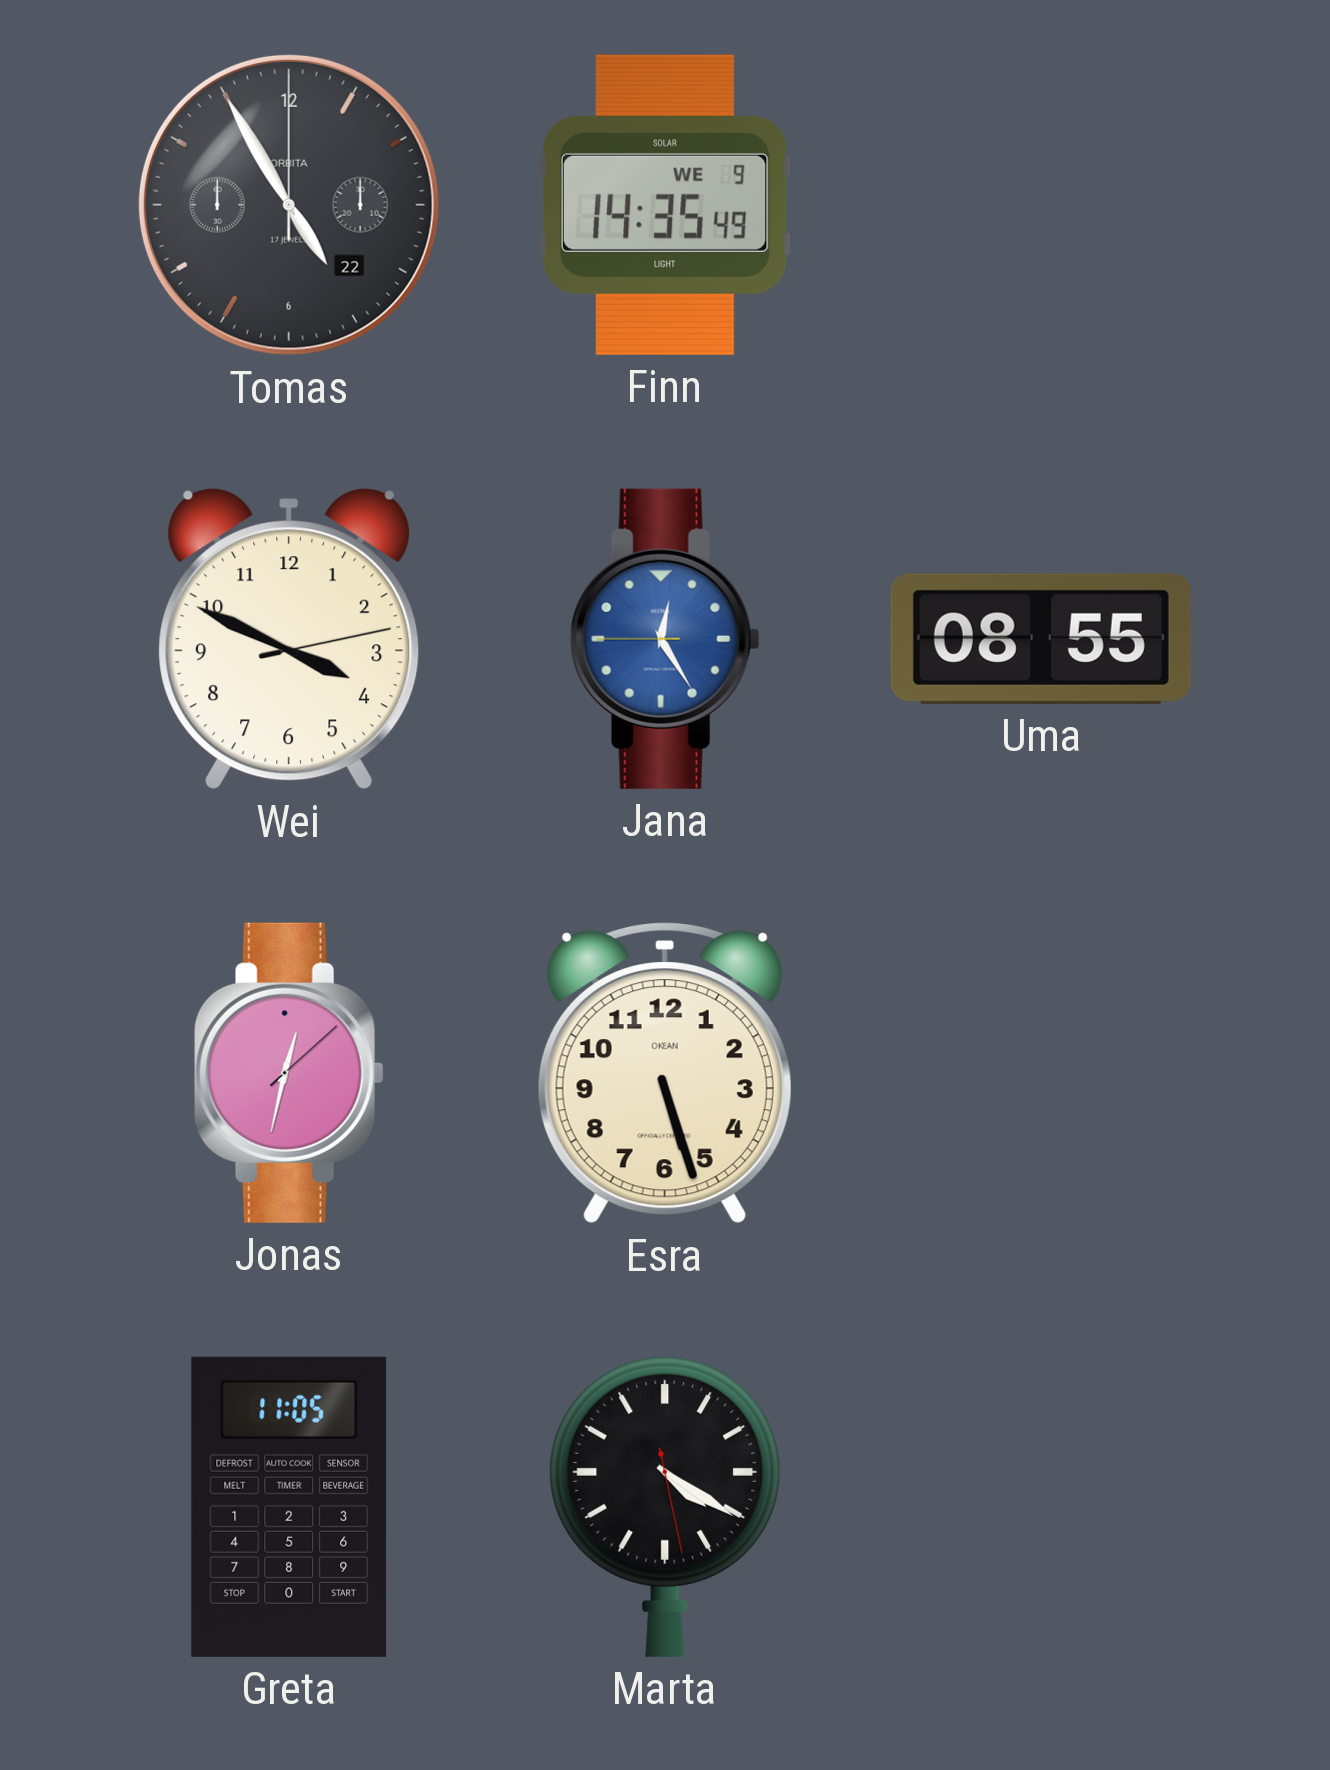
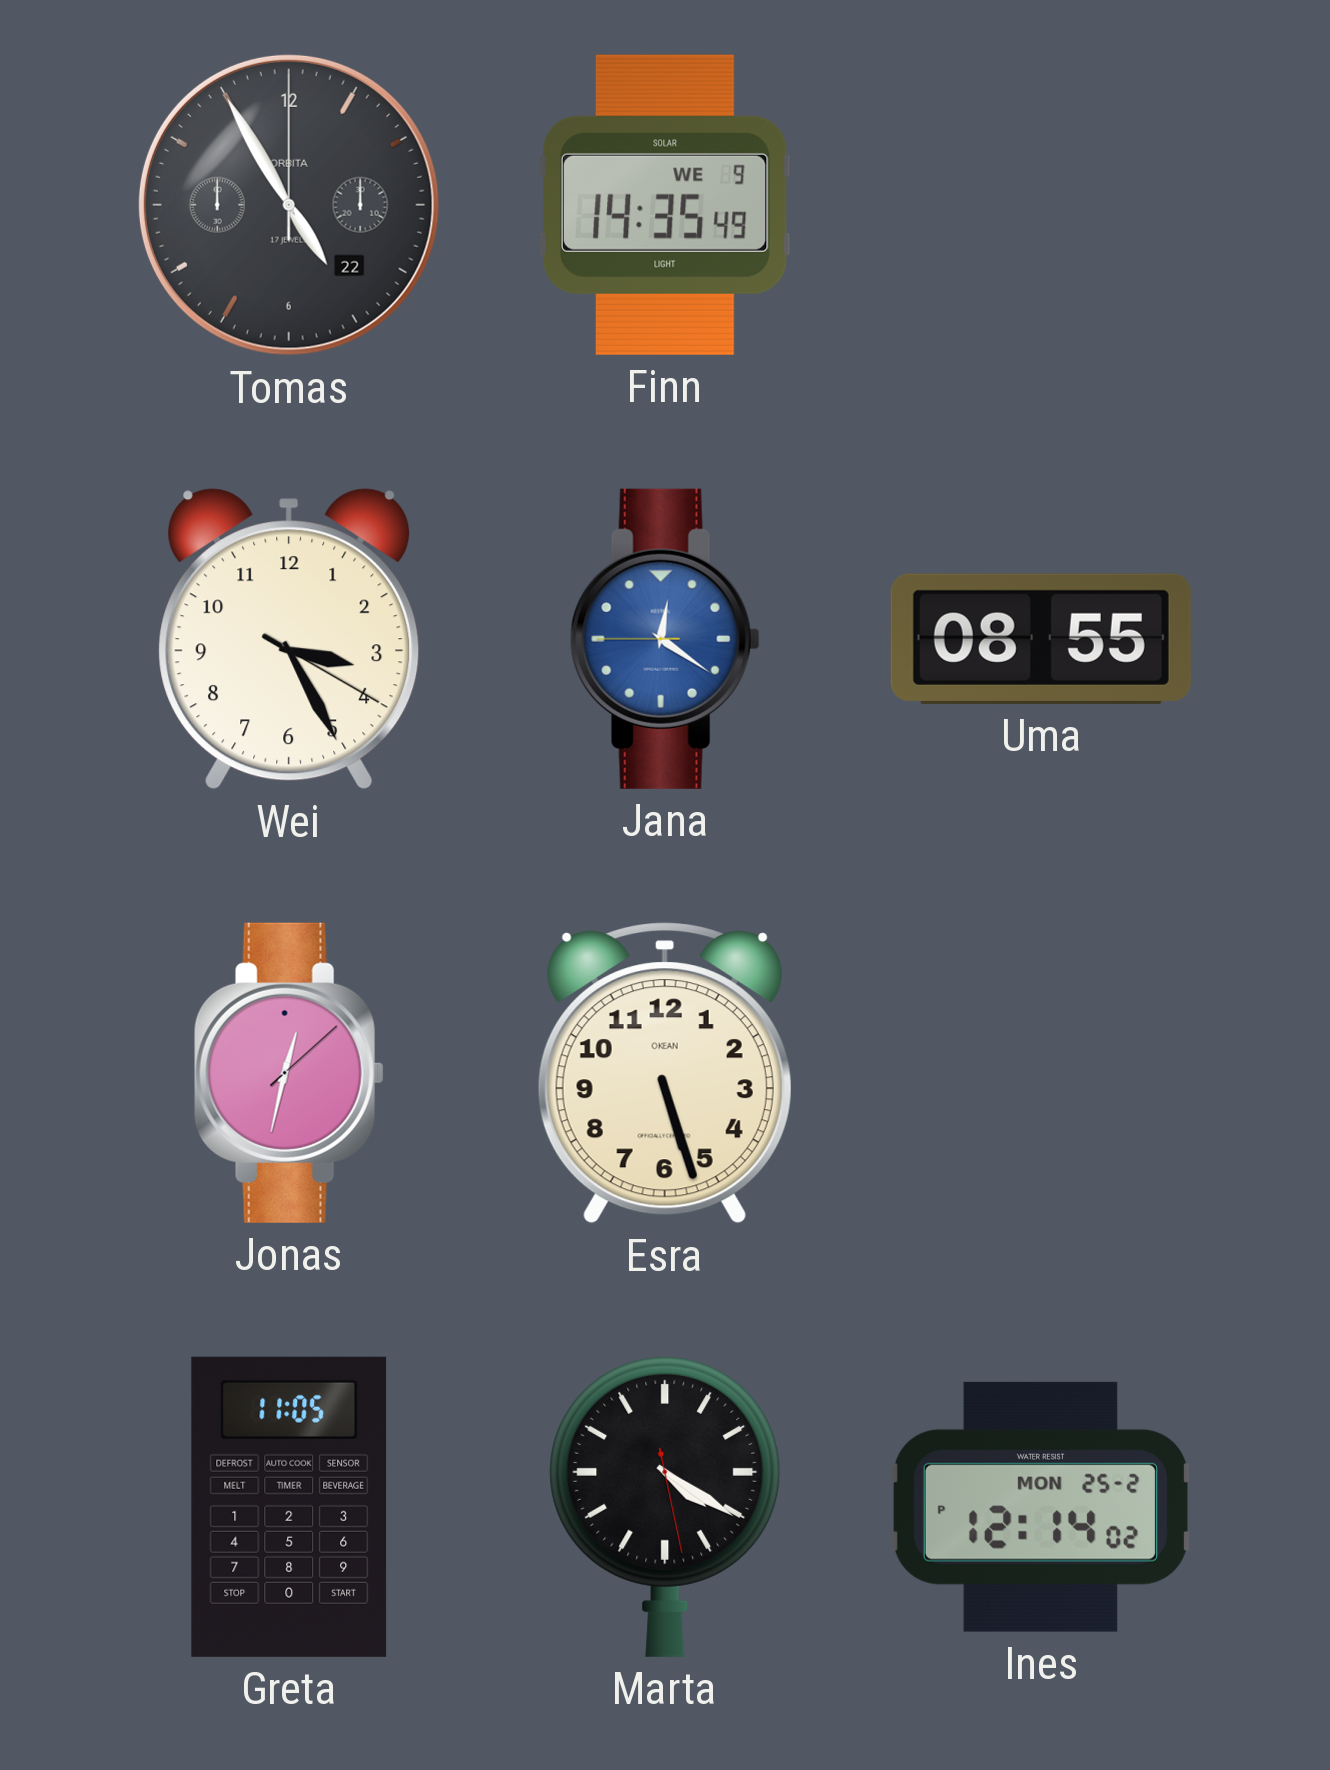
Wei: 3:49 -> 3:25
Jana: 12:24 -> 12:20
Ines: none -> 12:14
